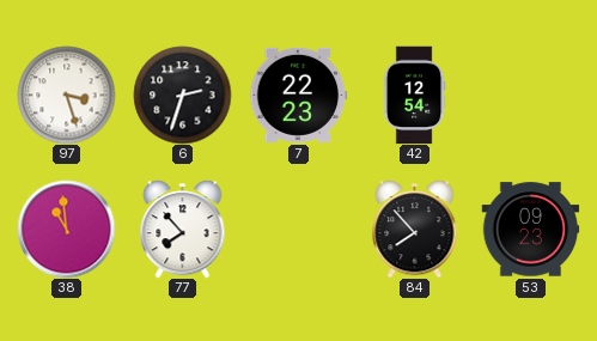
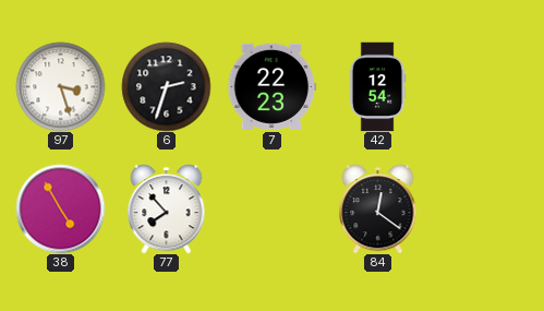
38: 10:59 -> 4:55
84: 7:53 -> 12:21
53: 09:23 -> none
